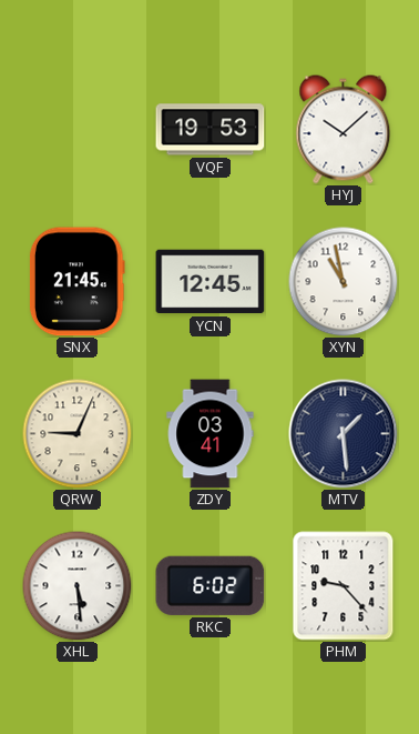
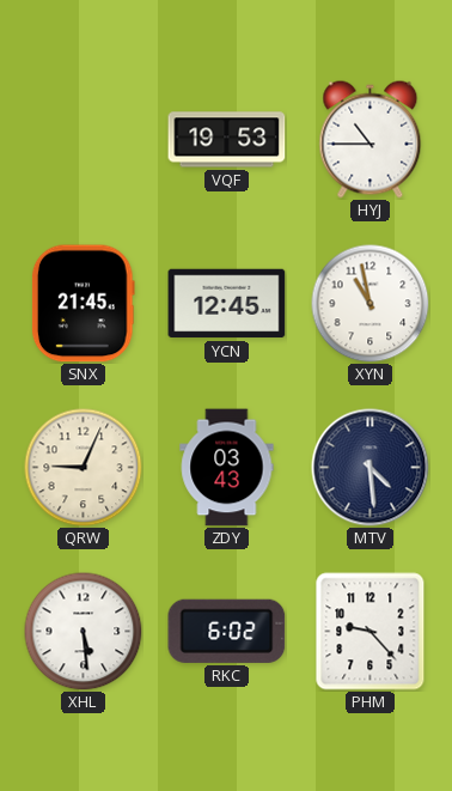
HYJ: 10:08 -> 10:45
ZDY: 03:41 -> 03:43
MTV: 1:29 -> 4:29
